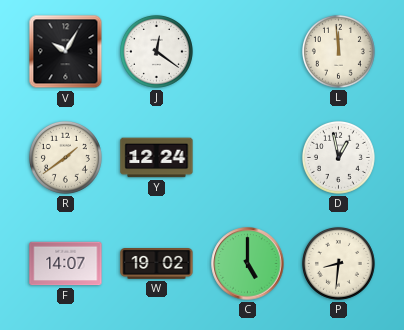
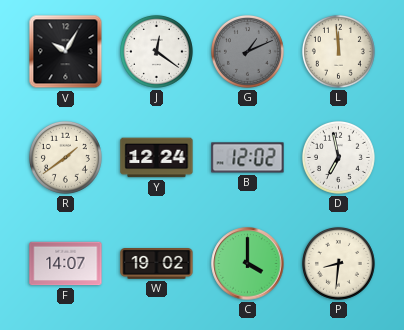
G: none -> 1:11
B: none -> 12:02
D: 12:58 -> 6:58
C: 5:00 -> 4:00
